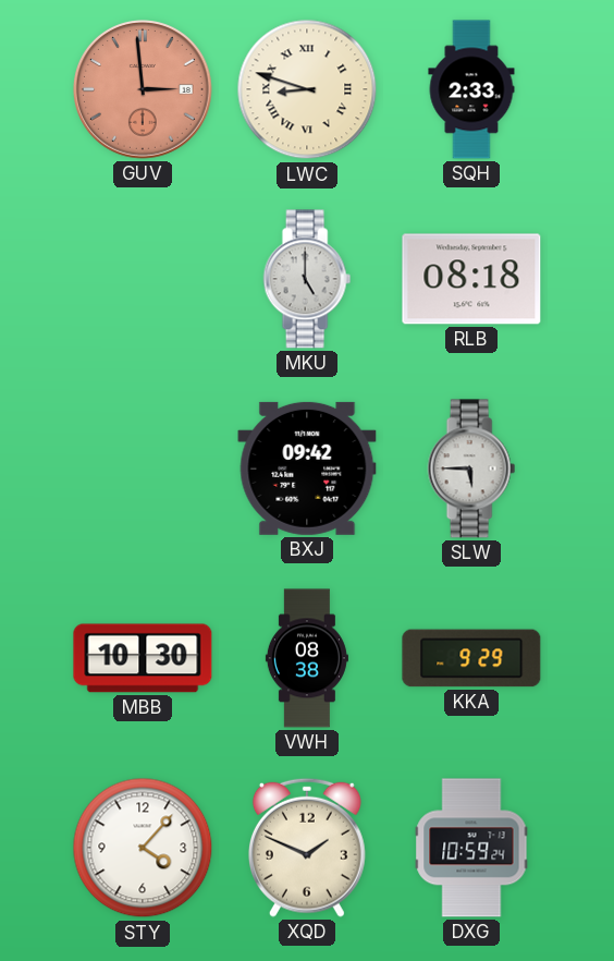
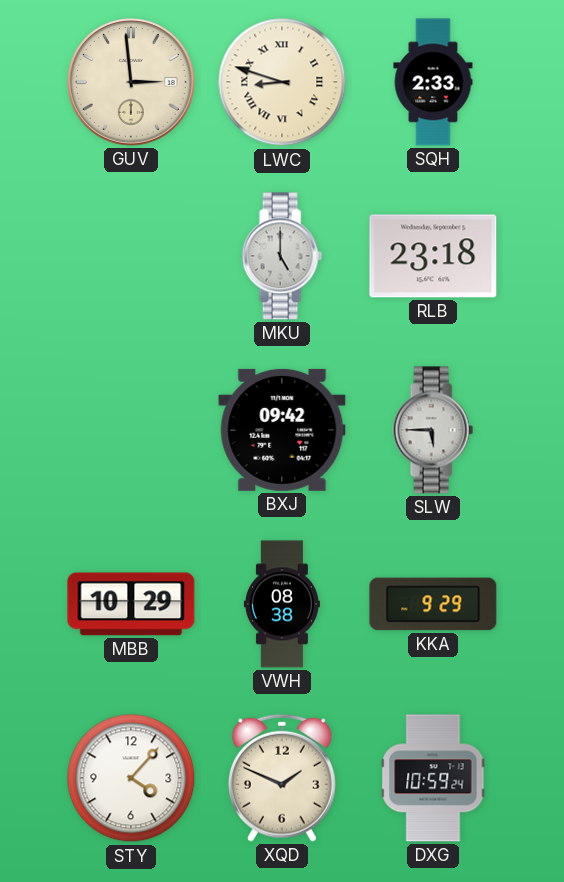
GUV dial: salmon -> cream
RLB: 08:18 -> 23:18
MBB: 10:30 -> 10:29
